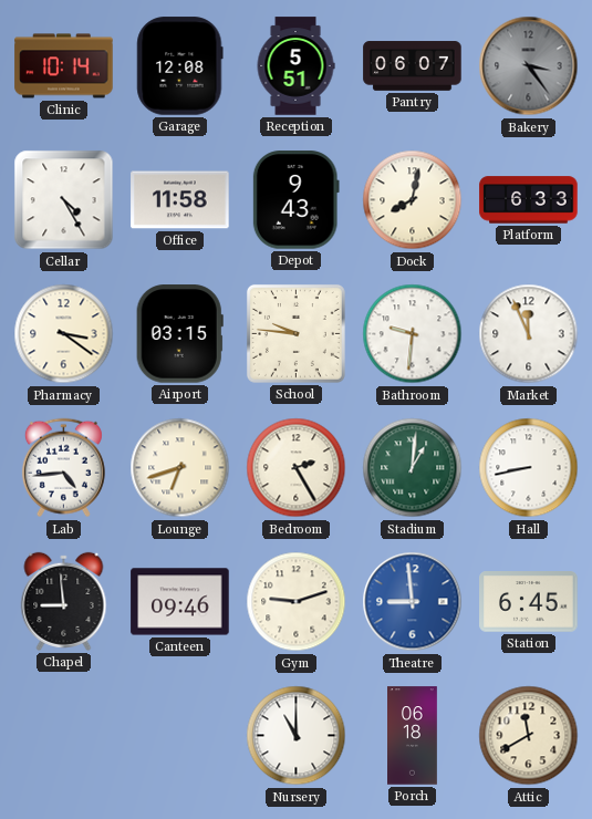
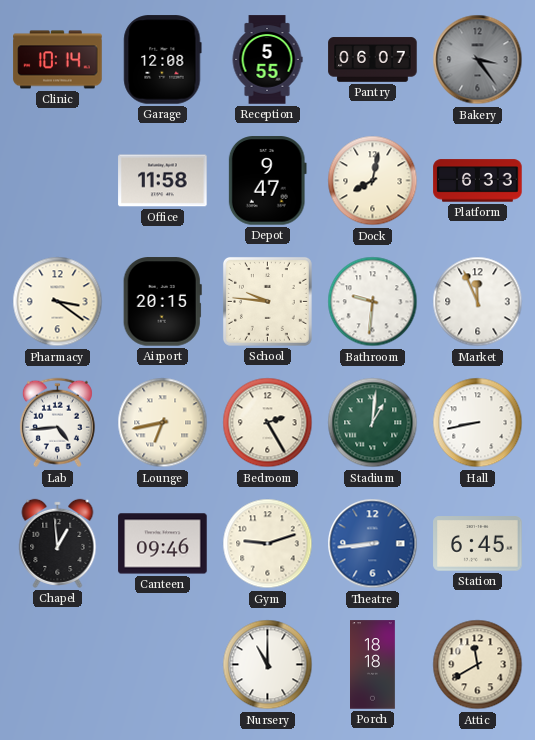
Reception: 5:51 -> 5:55
Cellar: 4:25 -> none
Depot: 9:43 -> 9:47
Airport: 03:15 -> 20:15
Lounge: 6:42 -> 6:43
Chapel: 8:59 -> 12:59
Theatre: 8:59 -> 8:44
Porch: 06:18 -> 18:18
